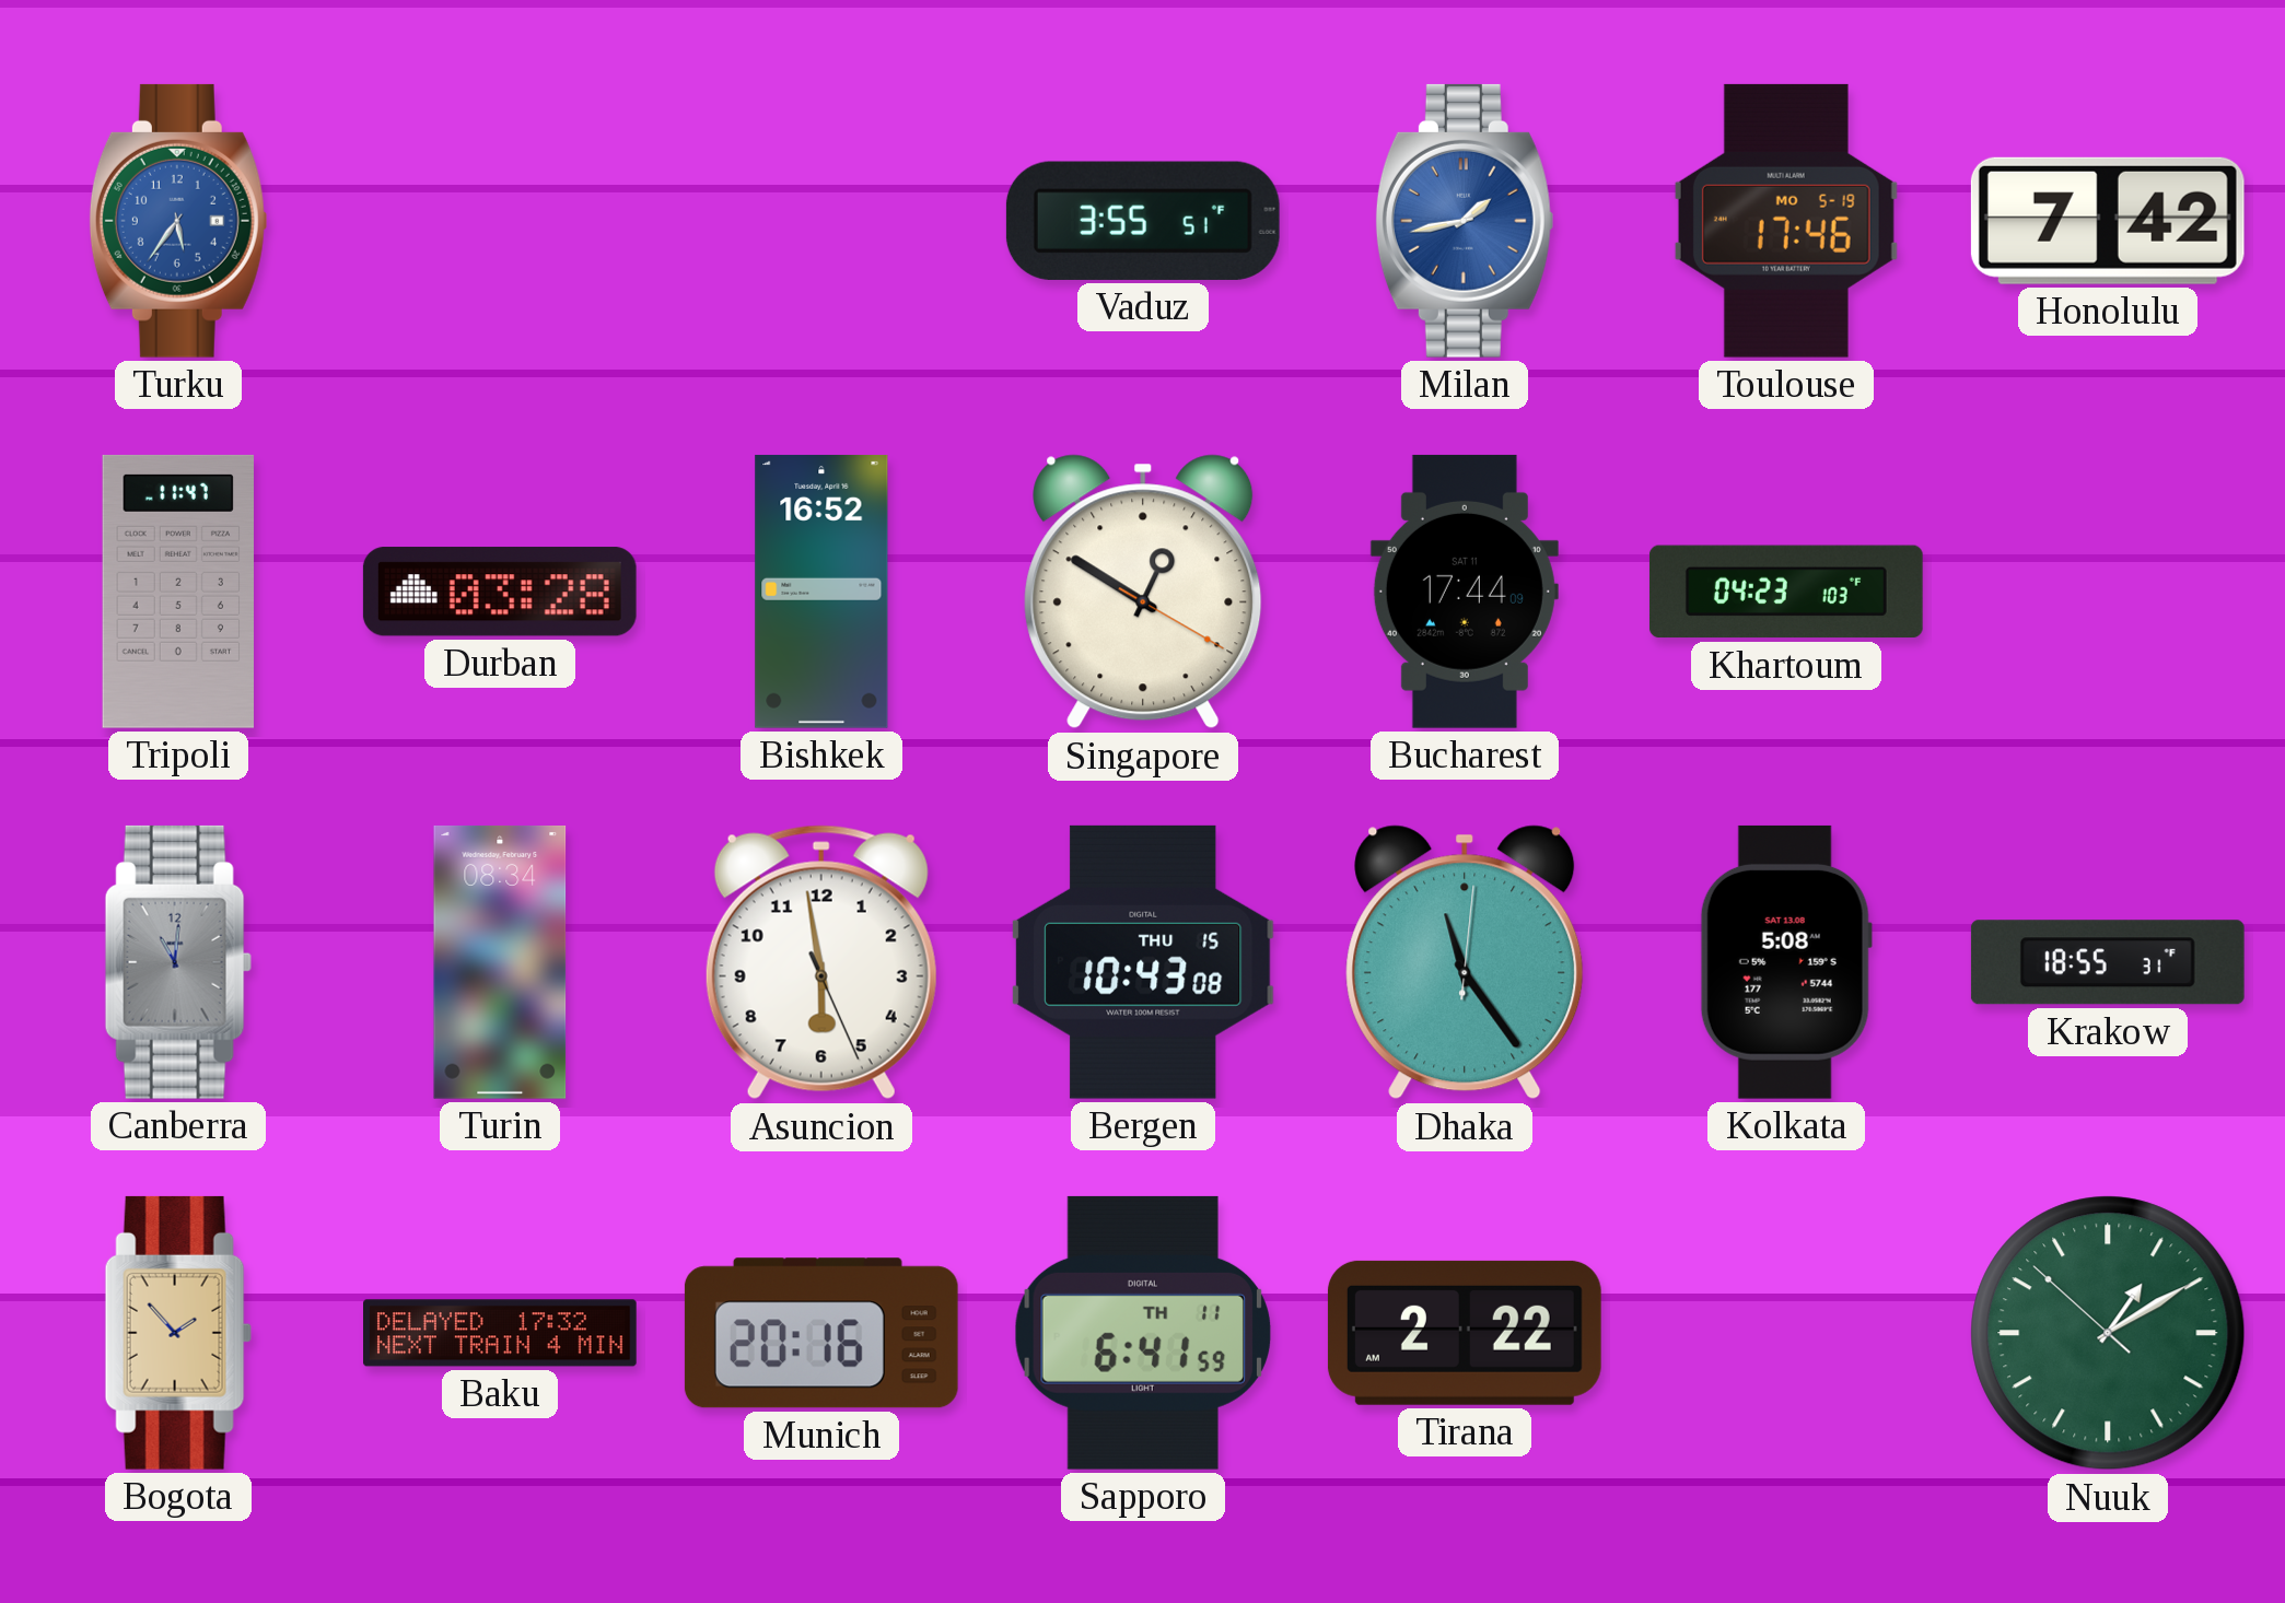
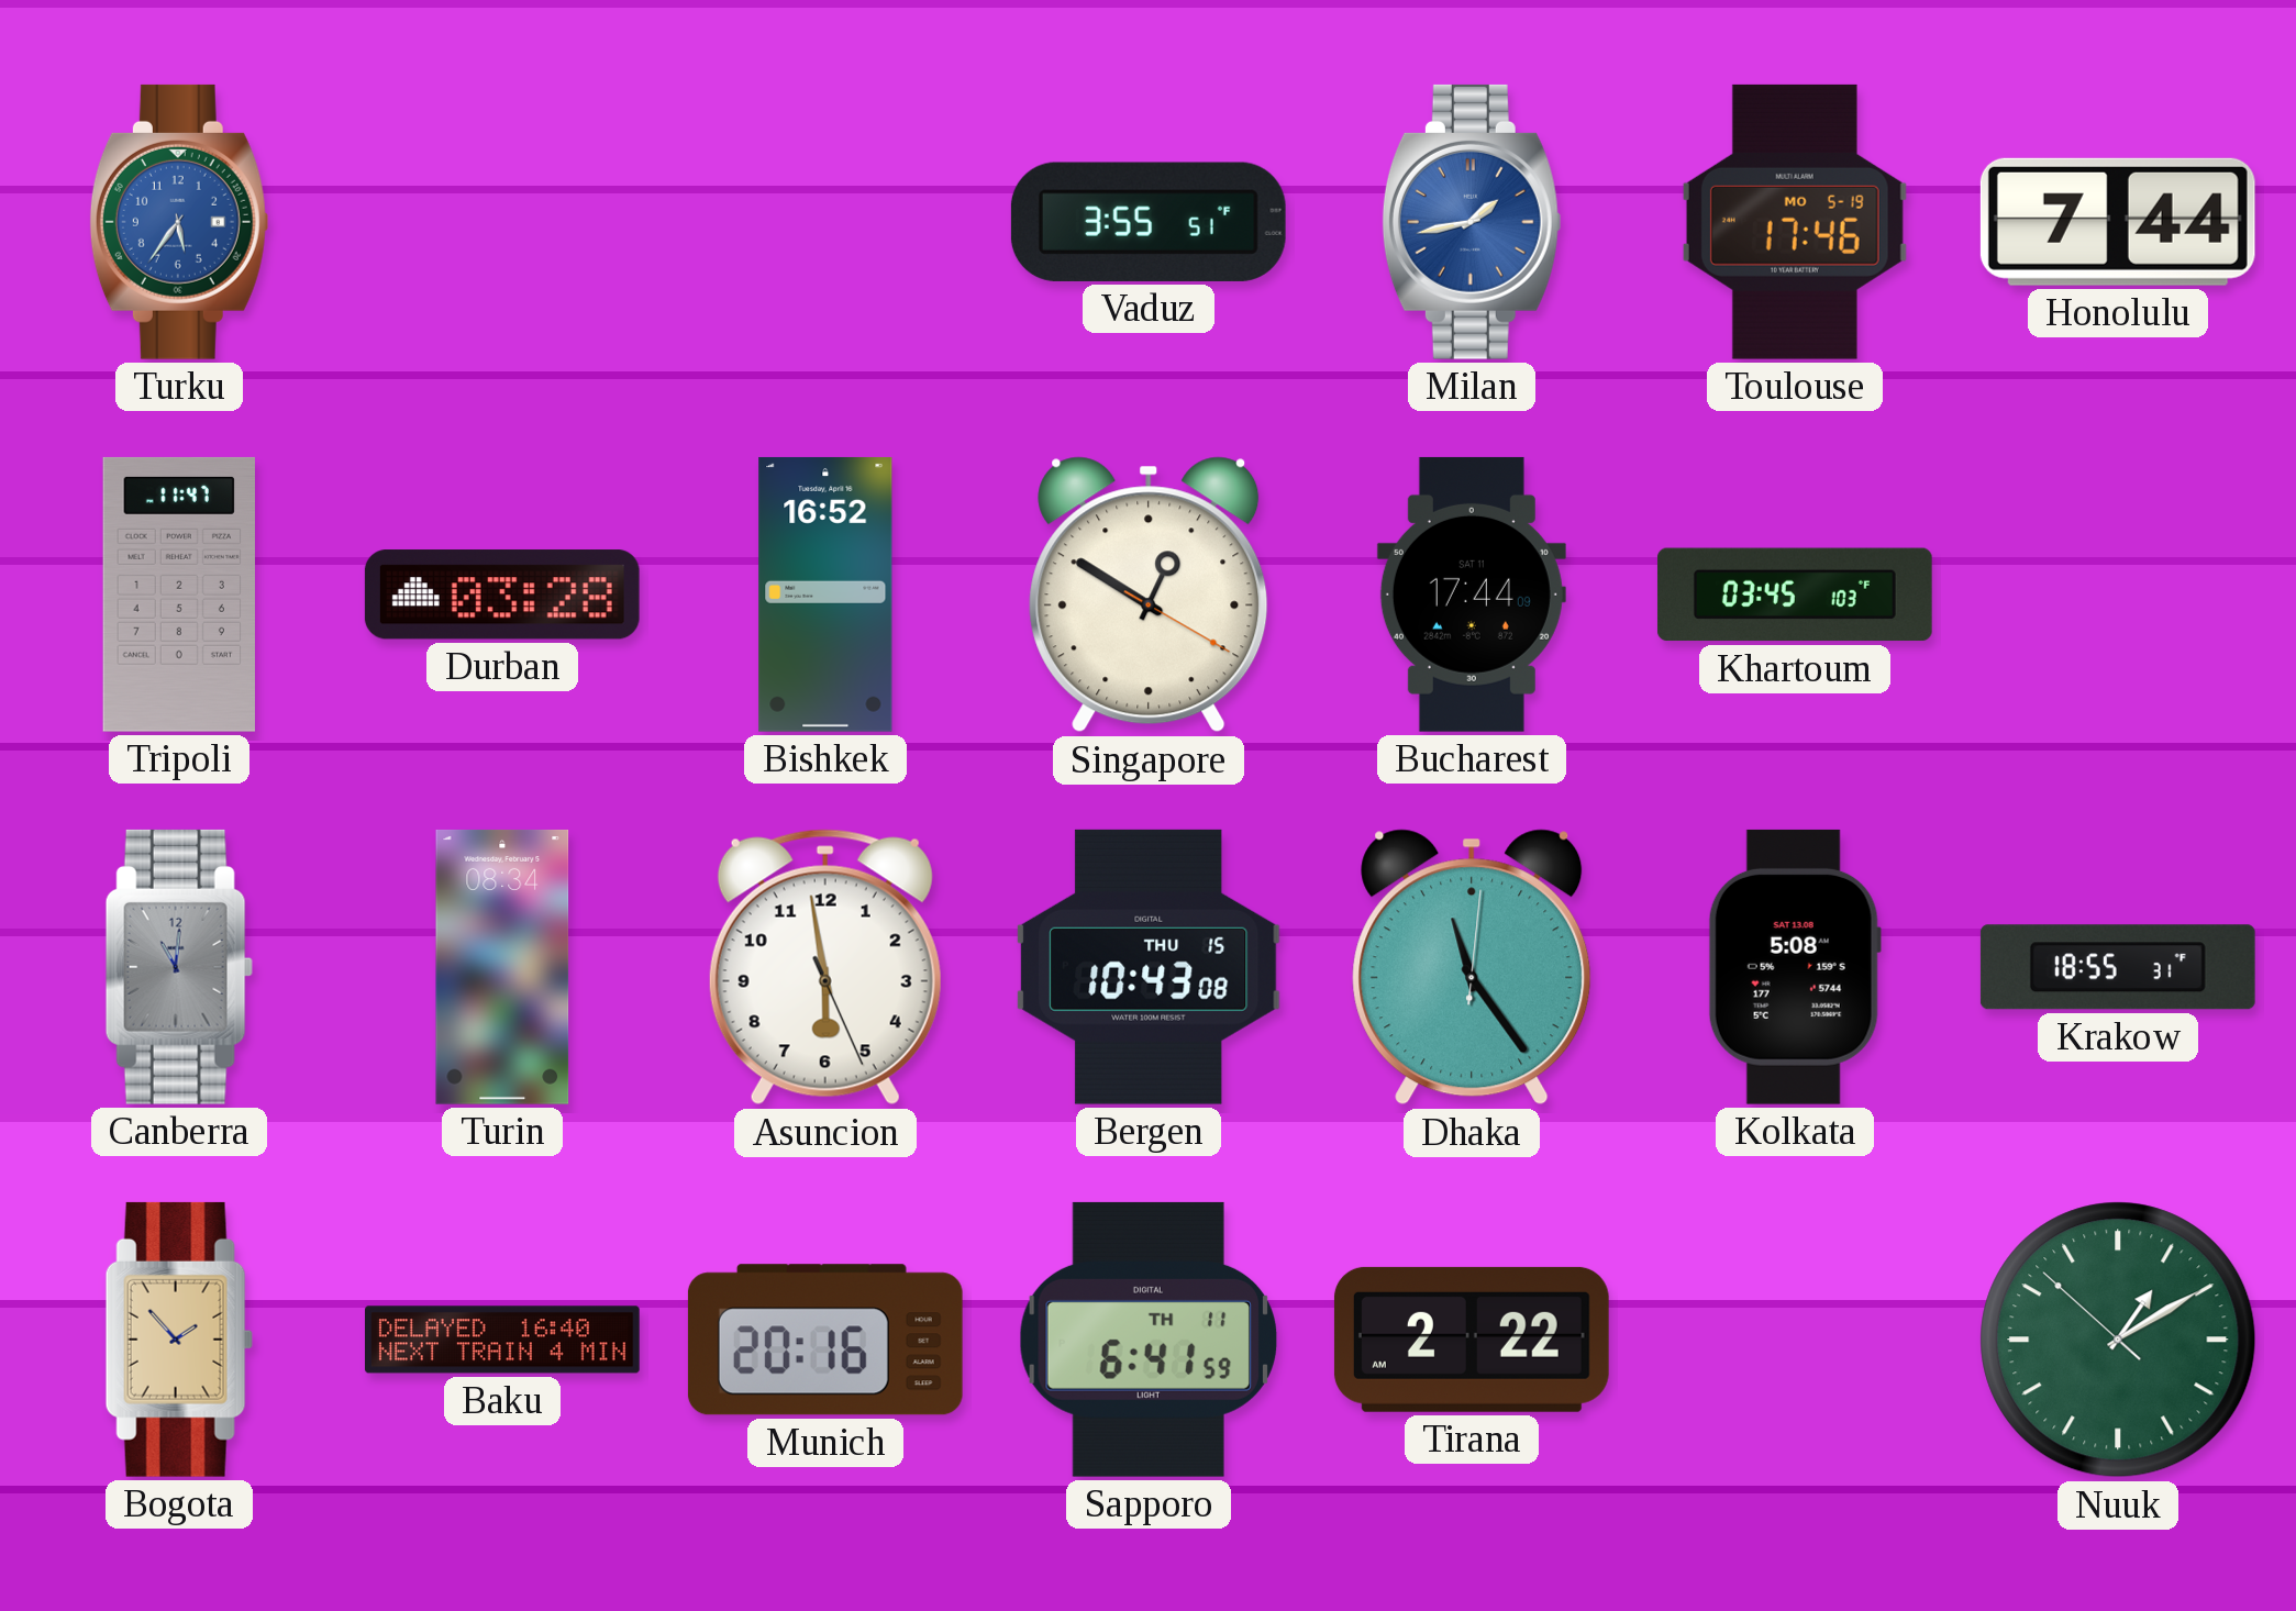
Honolulu: 7:42 -> 7:44
Khartoum: 04:23 -> 03:45
Baku: 17:32 -> 16:40
